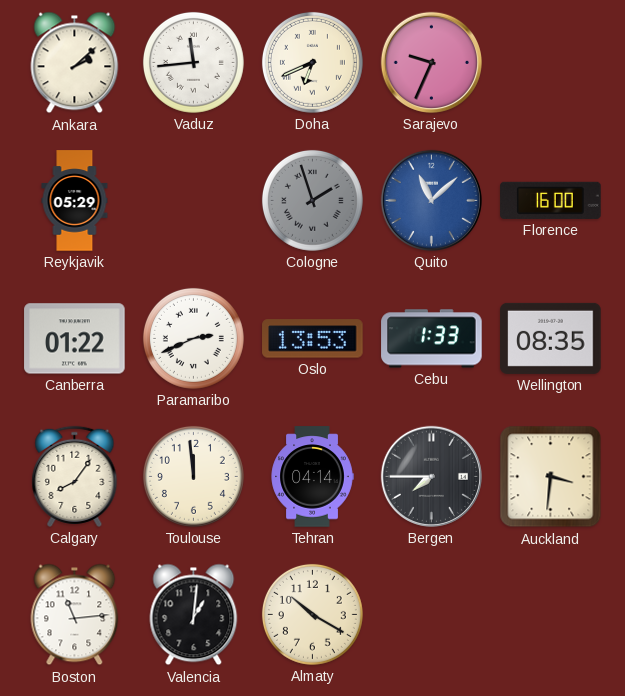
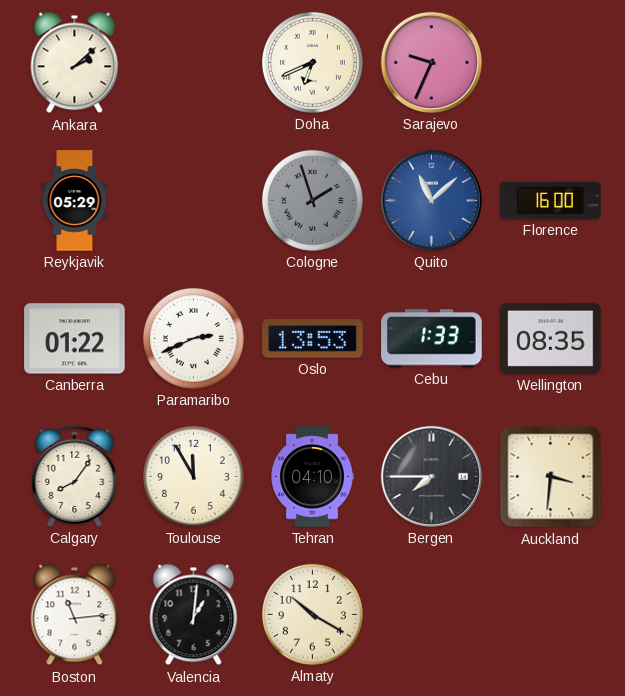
Vaduz: 11:44 -> none
Toulouse: 11:59 -> 11:55
Tehran: 04:14 -> 04:10
